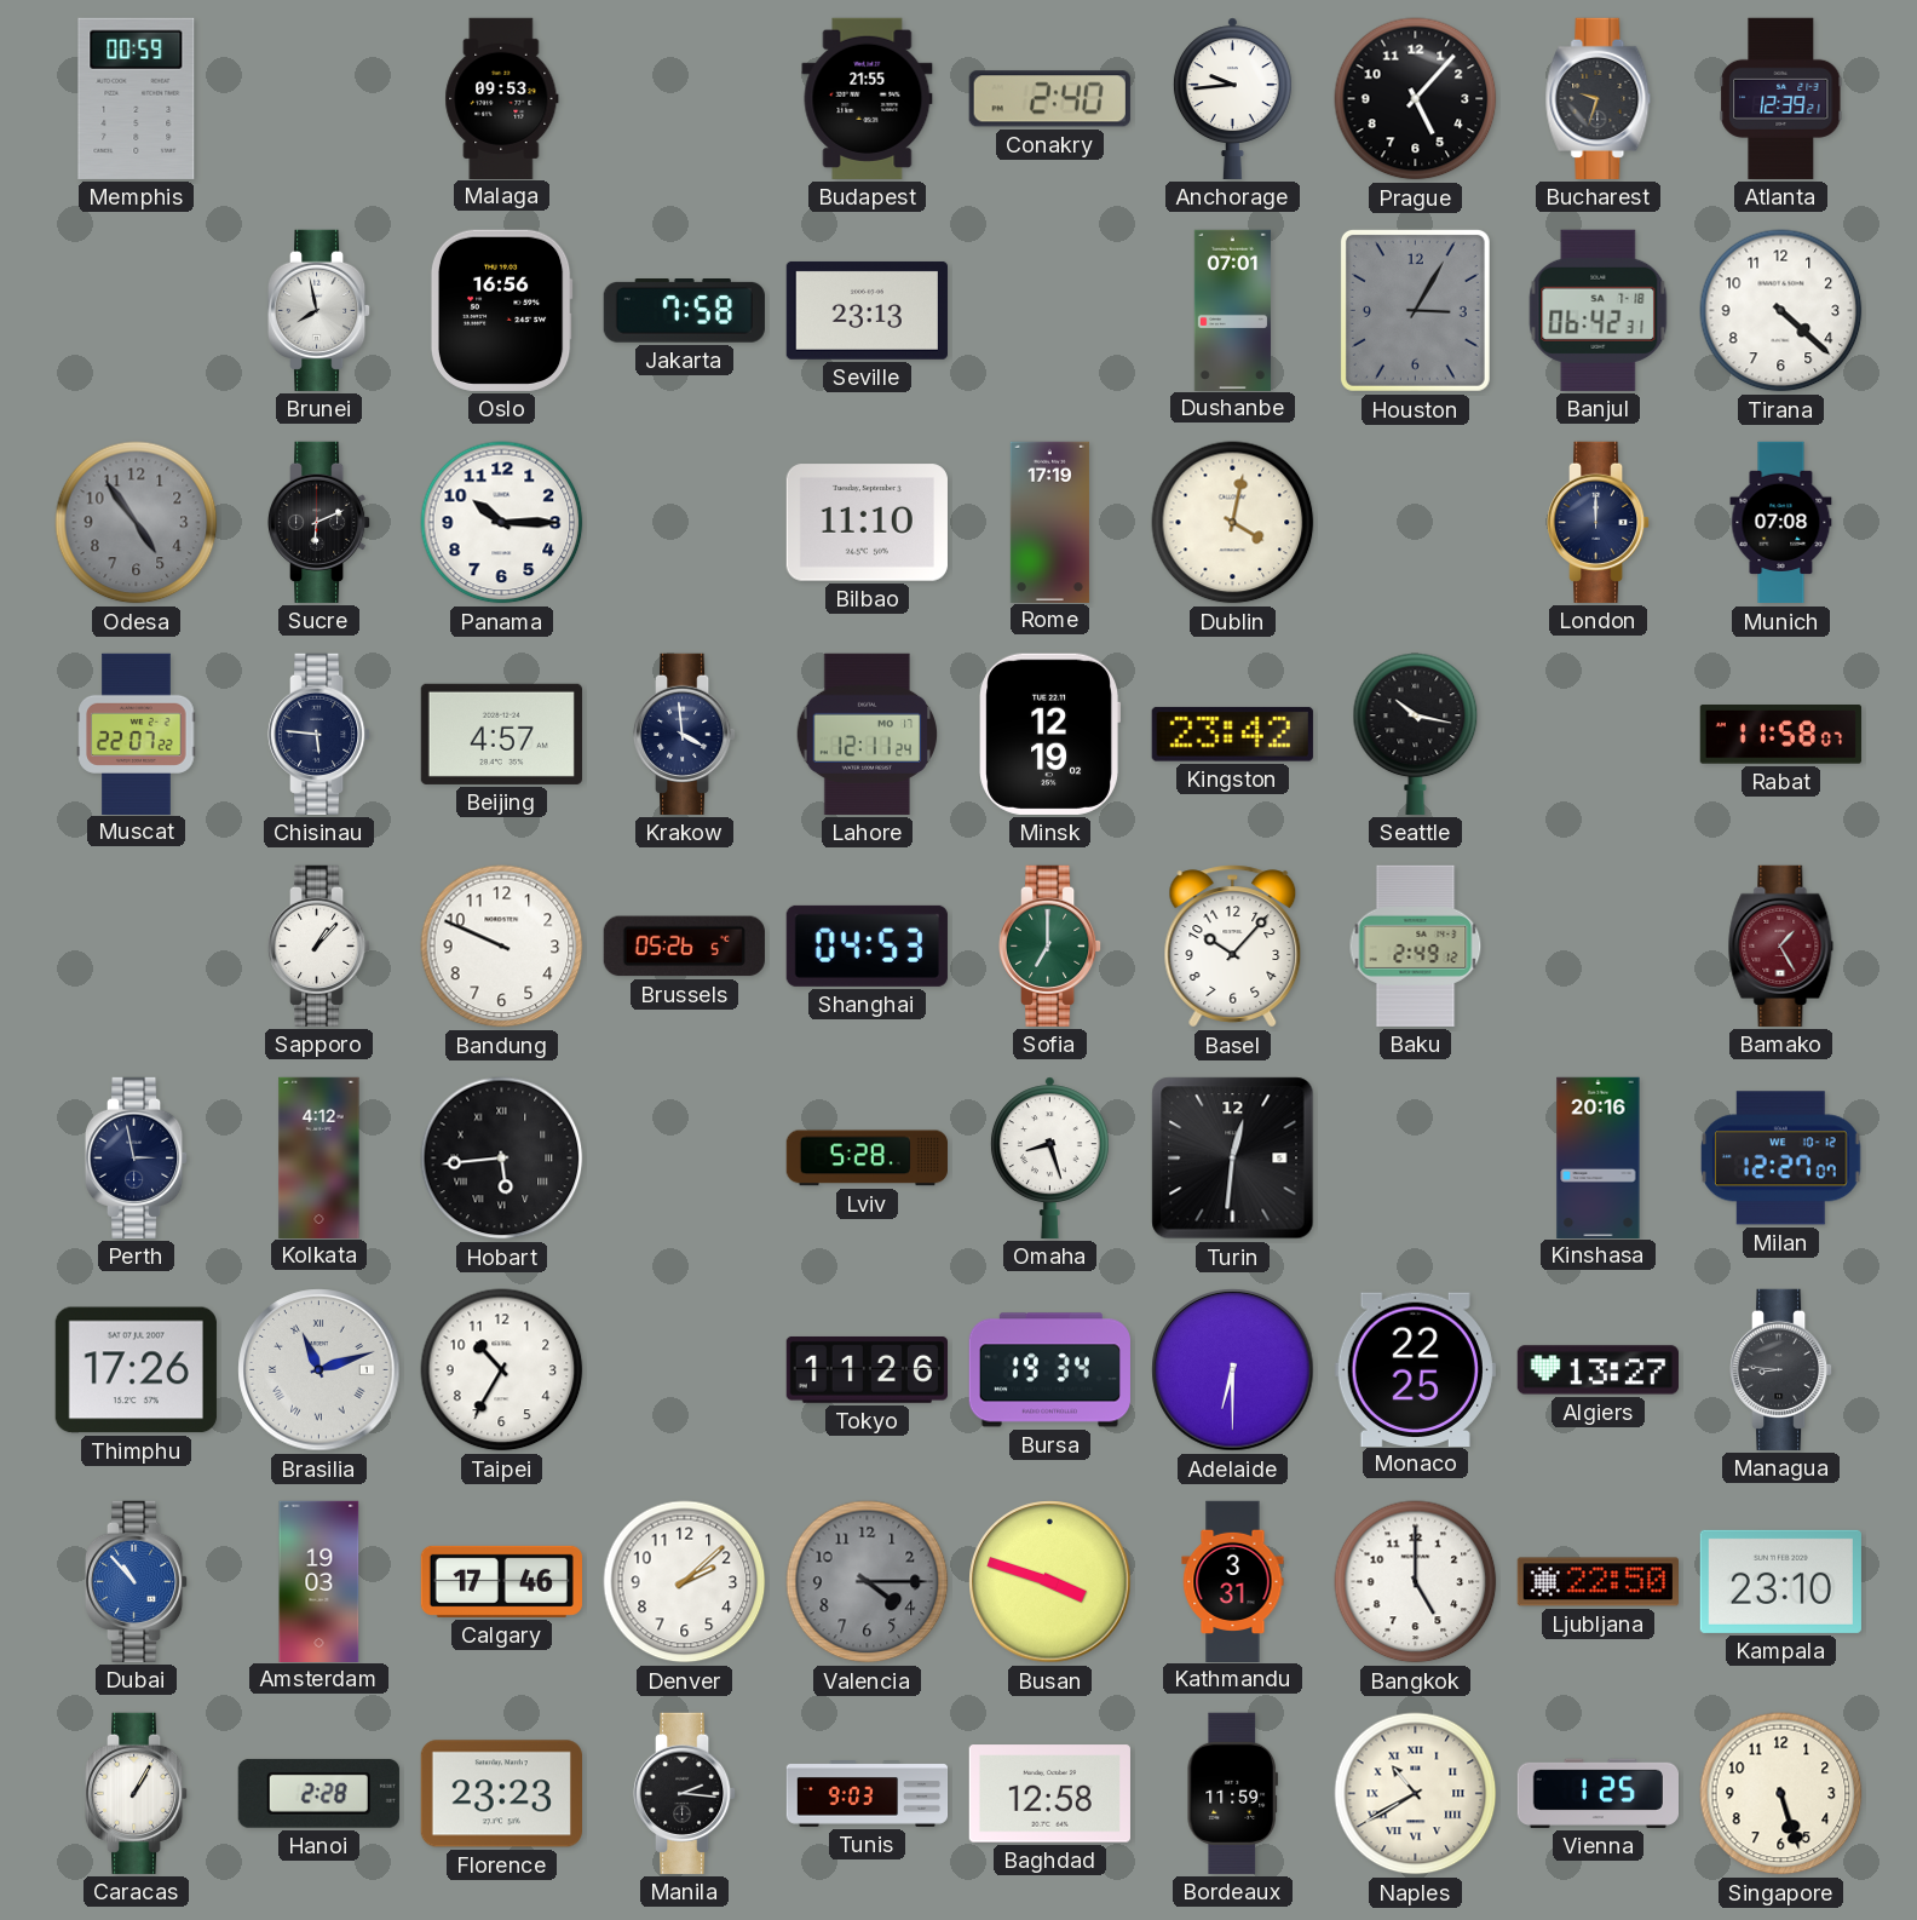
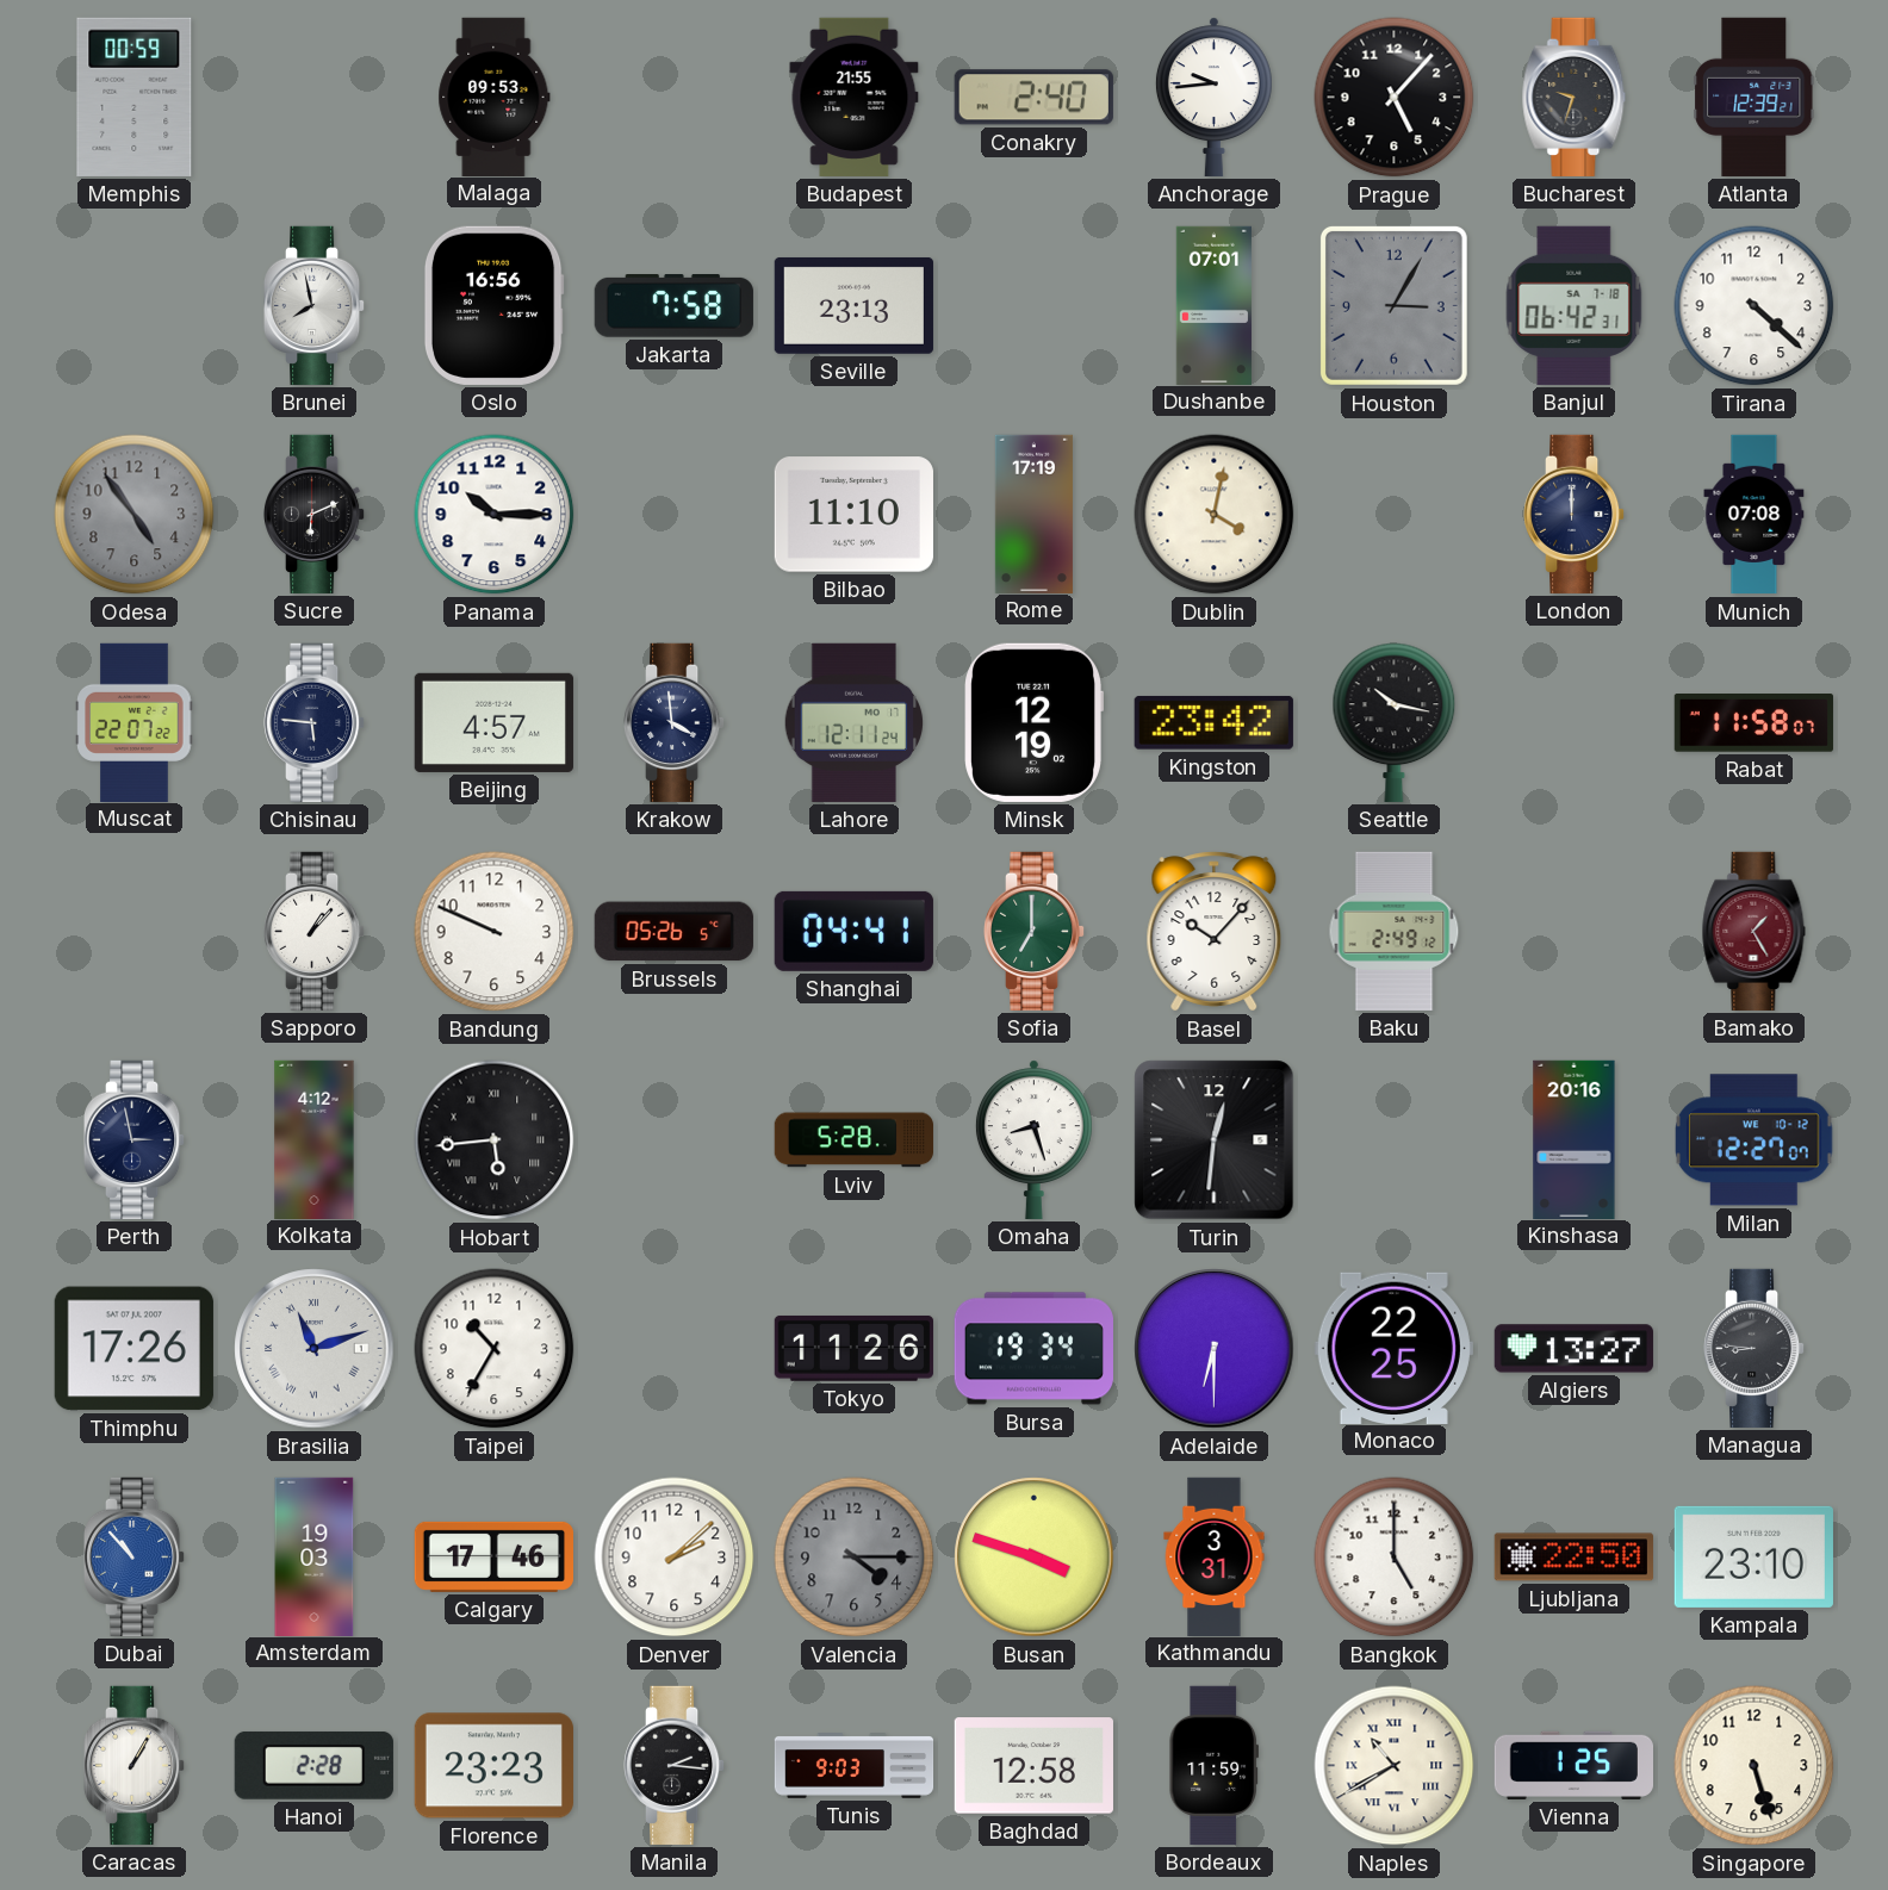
Shanghai: 04:53 -> 04:41
